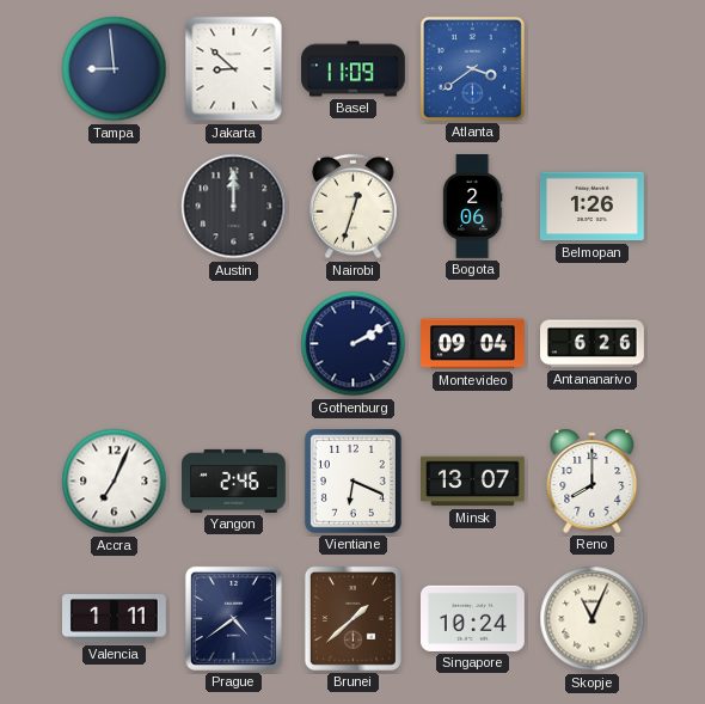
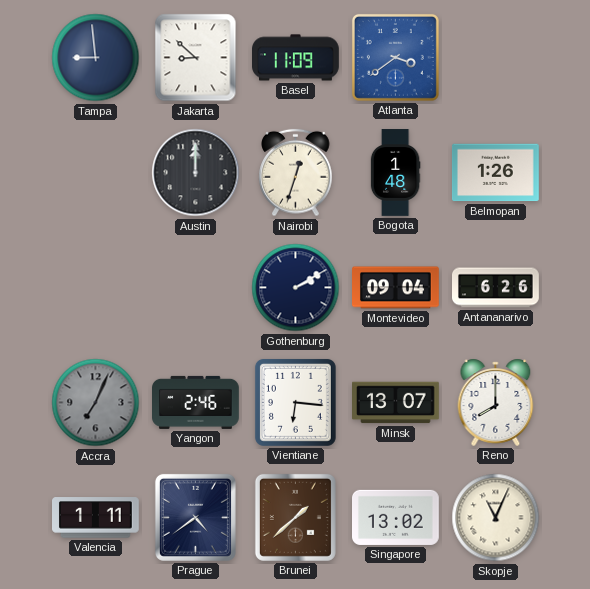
Bogota: 2:06 -> 1:48
Accra dial: white -> grey
Vientiane: 6:19 -> 6:16
Singapore: 10:24 -> 13:02
